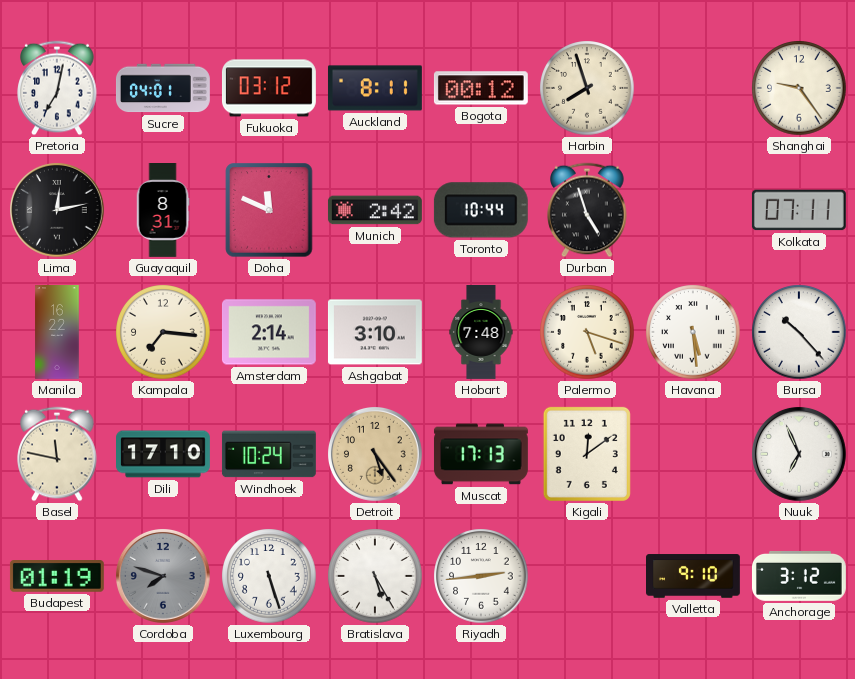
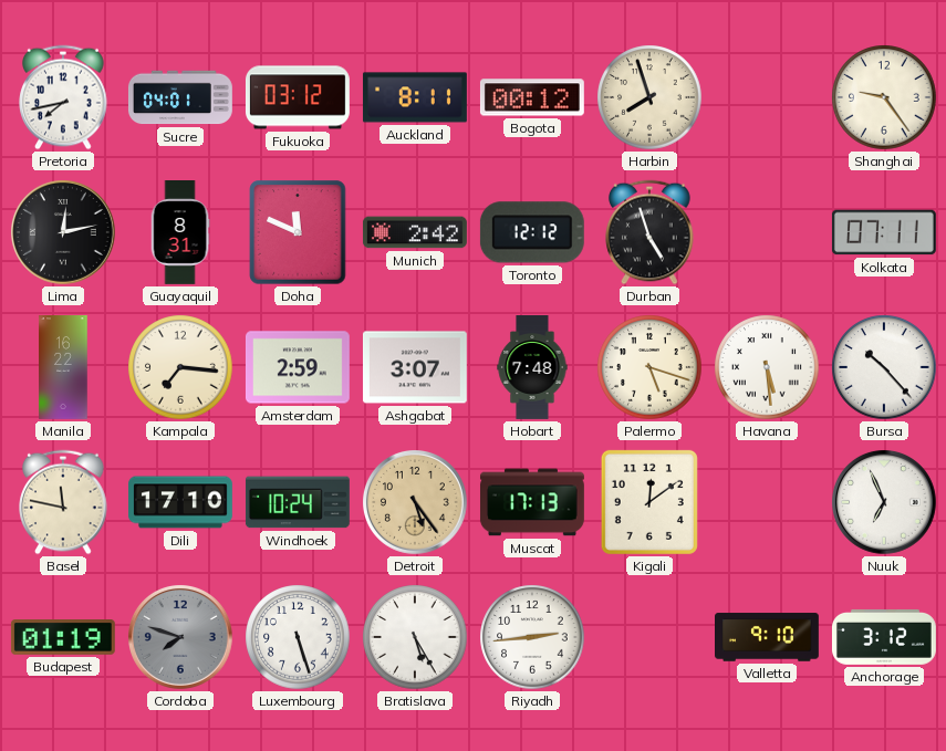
Pretoria: 7:02 -> 7:43
Toronto: 10:44 -> 12:12
Amsterdam: 2:14 -> 2:59
Ashgabat: 3:10 -> 3:07
